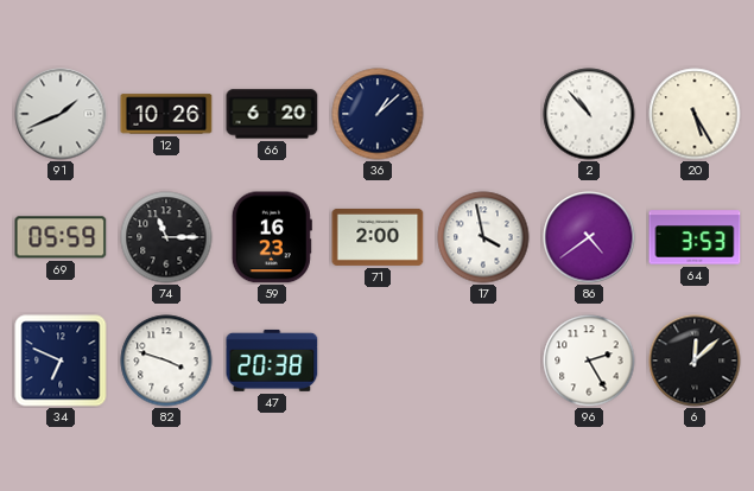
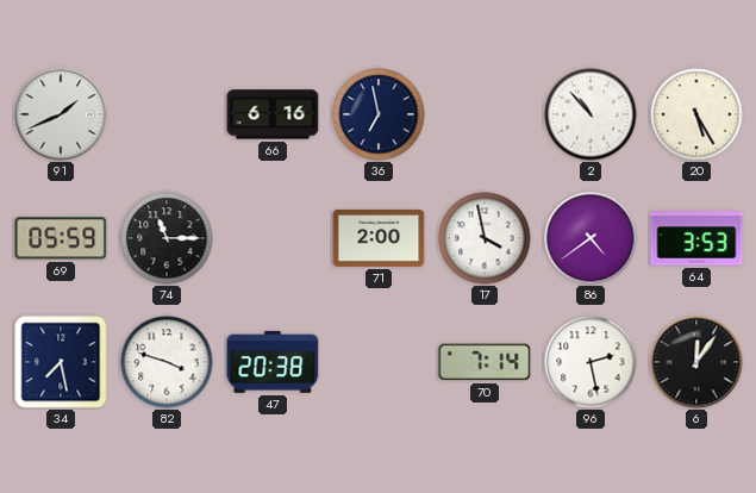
12: 10:26 -> none
66: 6:20 -> 6:16
36: 1:08 -> 6:58
59: 16:23 -> none
34: 6:49 -> 7:28
70: none -> 7:14
96: 2:25 -> 2:28
6: 12:08 -> 12:06
